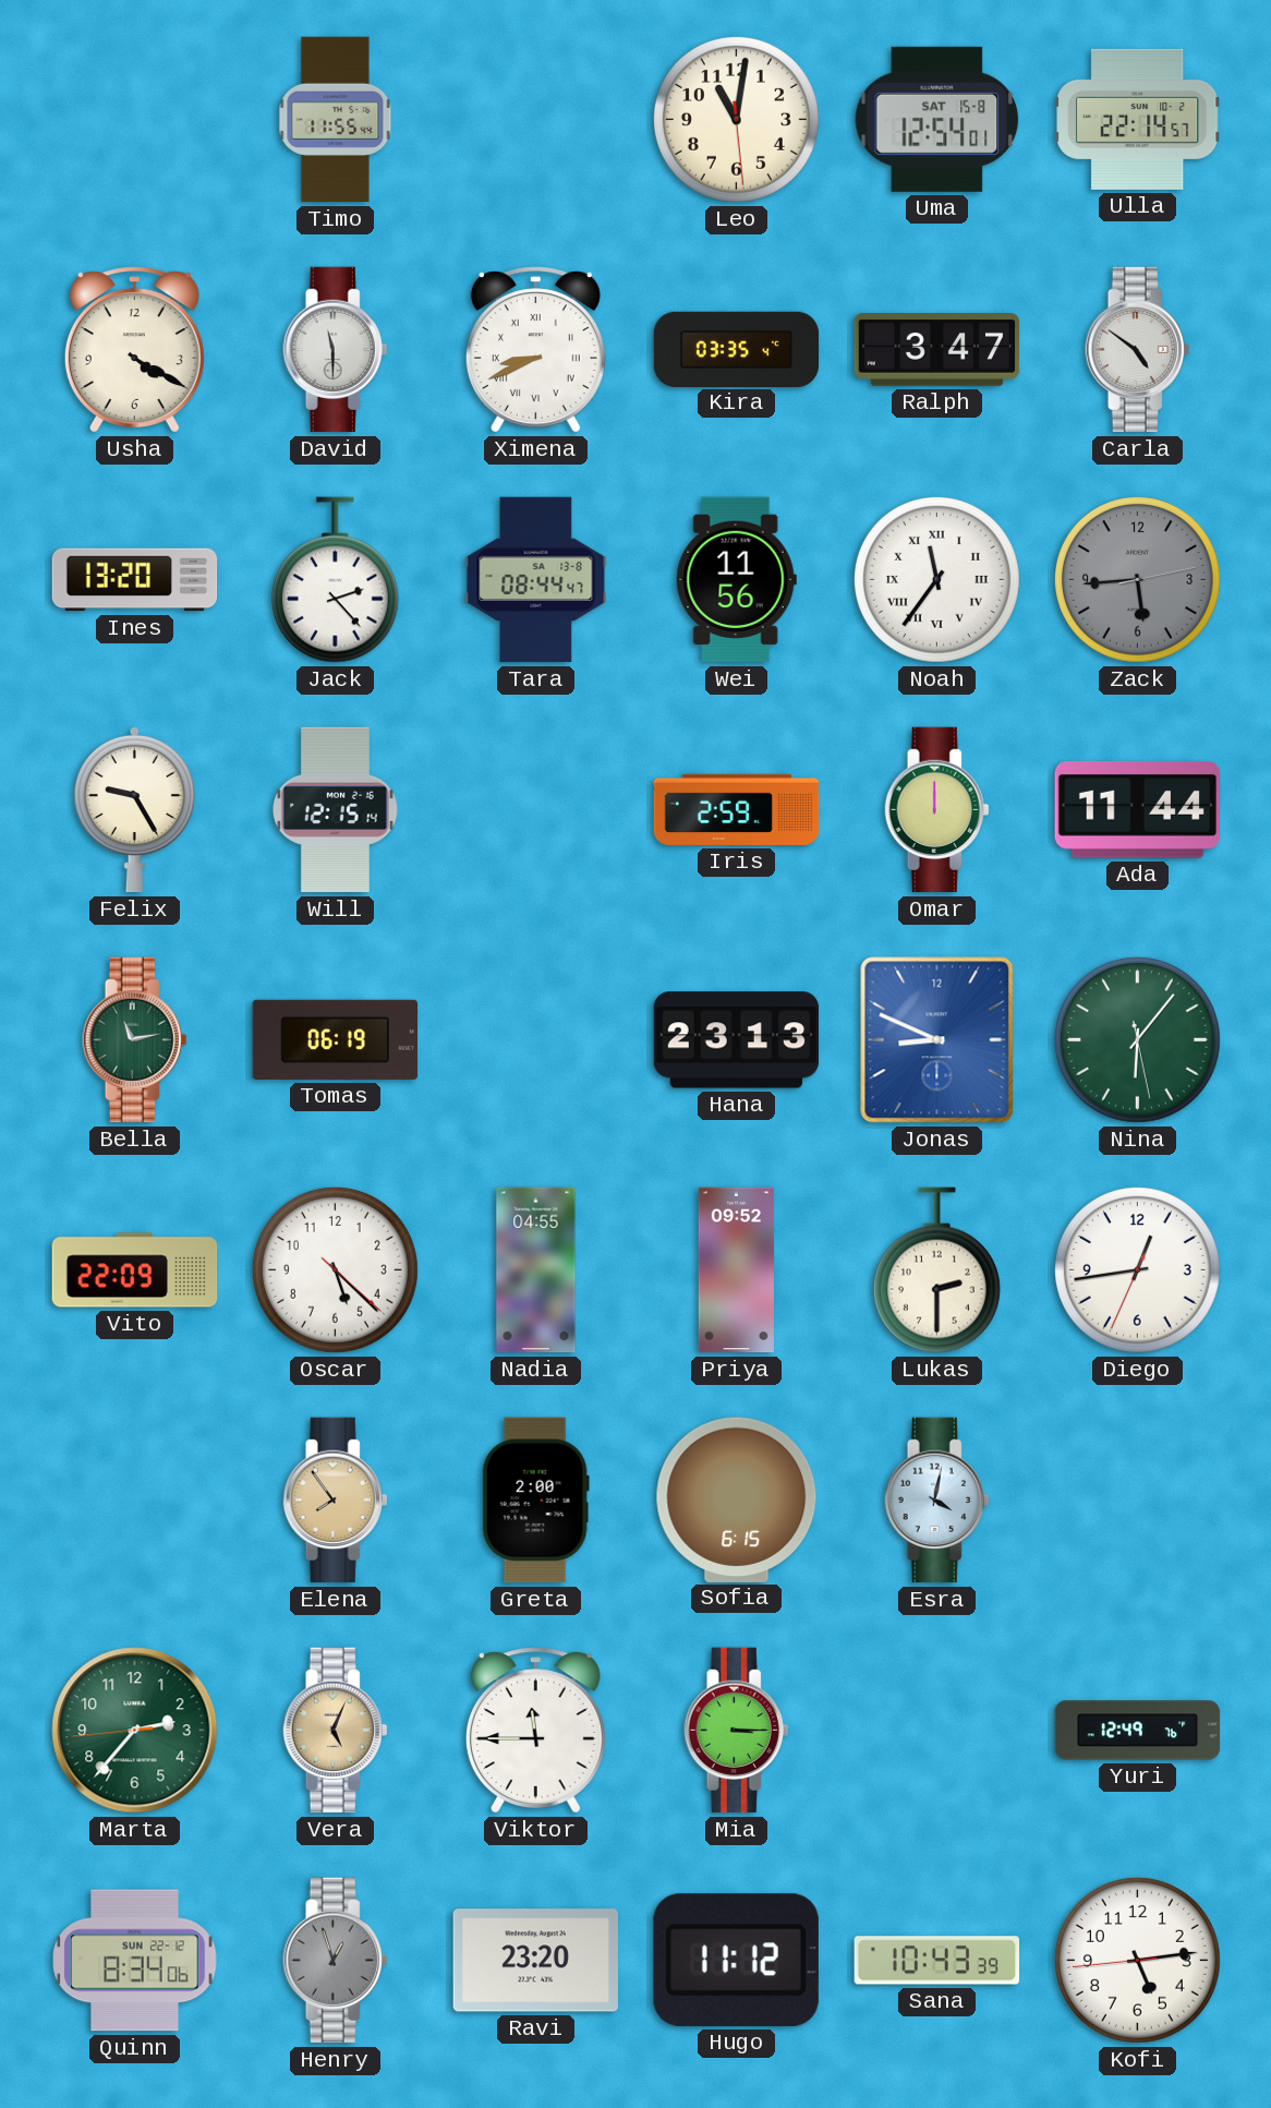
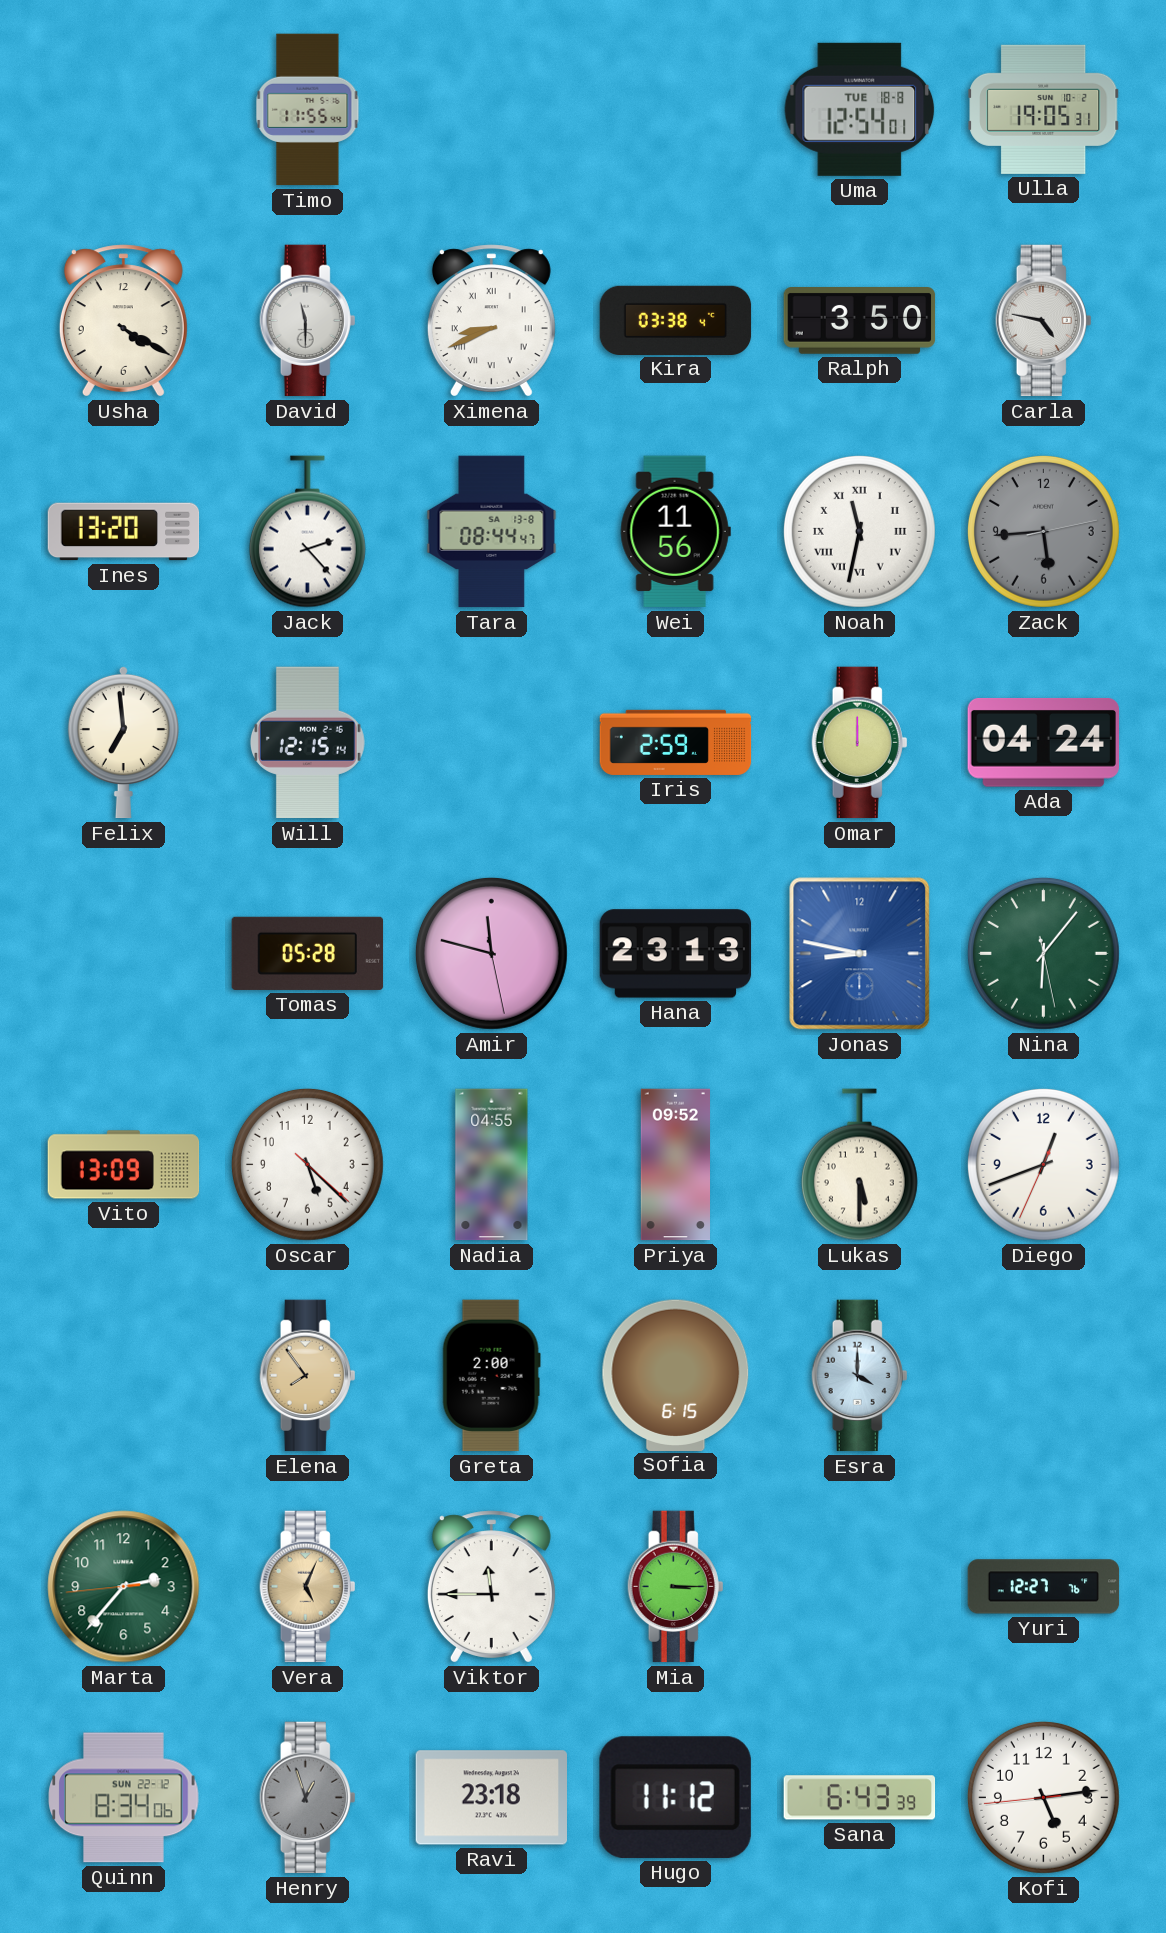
Leo: 11:01 -> none
Uma date: SAT 15-8 -> TUE 18-8
Ulla: 22:14 -> 19:05
Kira: 03:35 -> 03:38
Ralph: 3:47 -> 3:50
Carla: 4:51 -> 4:47
Noah: 11:36 -> 11:32
Felix: 9:25 -> 6:59
Ada: 11:44 -> 04:24
Bella: 11:13 -> none
Tomas: 06:19 -> 05:28
Amir: none -> 11:47
Jonas: 8:49 -> 8:47
Vito: 22:09 -> 13:09
Lukas: 2:30 -> 5:30
Diego: 12:43 -> 12:41
Esra: 4:02 -> 4:00
Yuri: 12:49 -> 12:27
Ravi: 23:20 -> 23:18
Sana: 10:43 -> 6:43
